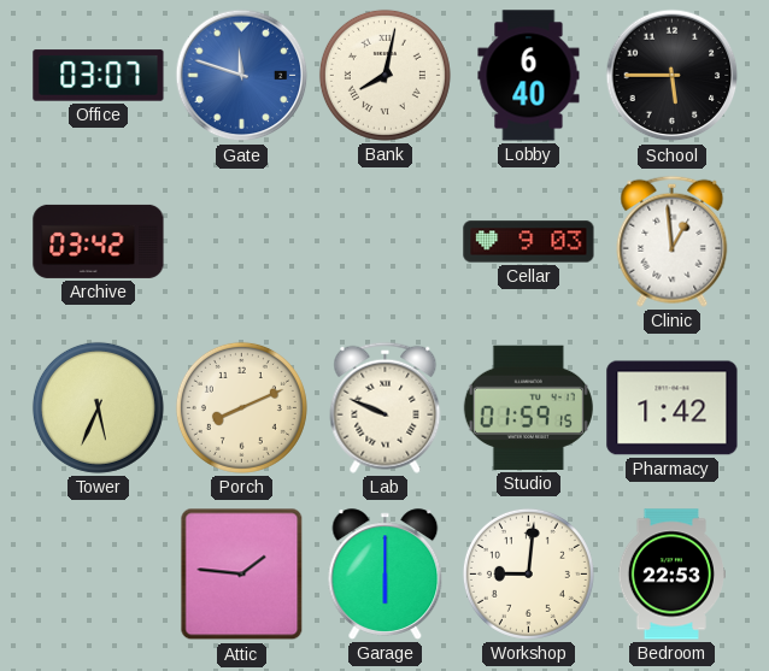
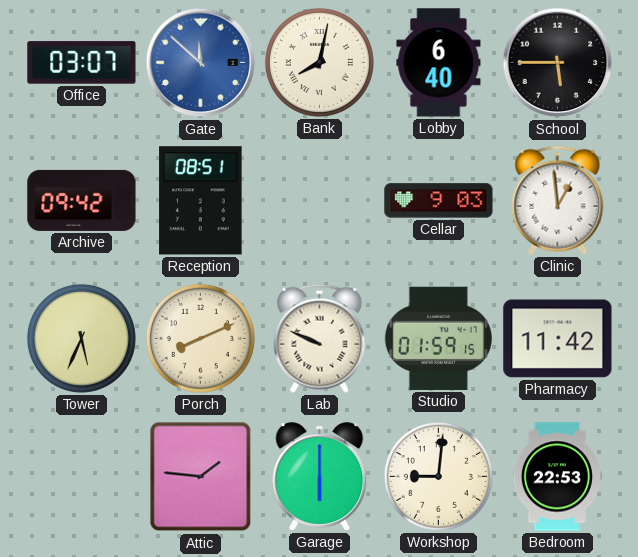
Gate: 11:48 -> 11:52
Archive: 03:42 -> 09:42
Reception: none -> 08:51
Pharmacy: 1:42 -> 11:42
